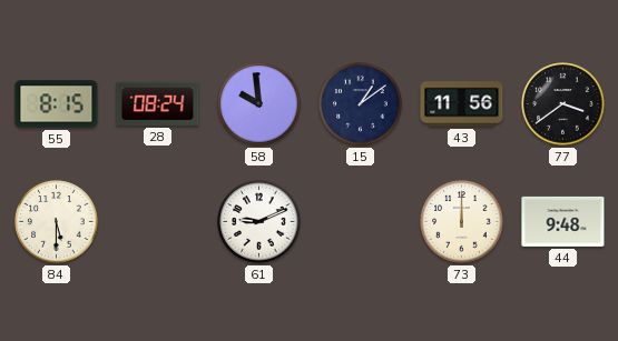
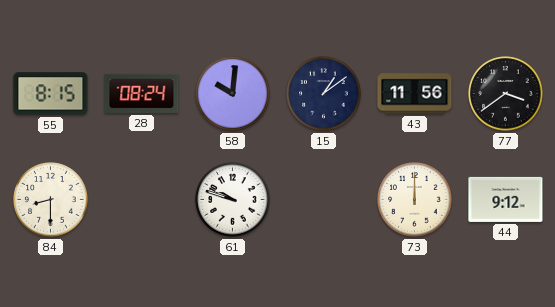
58: 9:59 -> 10:01
84: 5:30 -> 8:30
61: 9:11 -> 9:48
44: 9:48 -> 9:12
